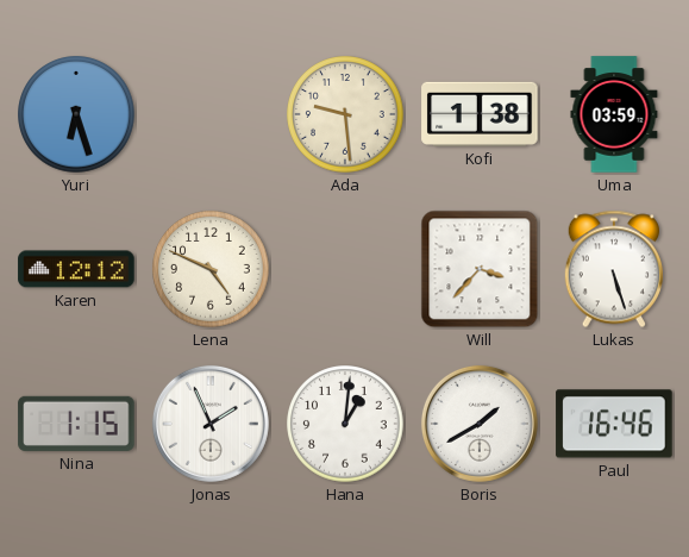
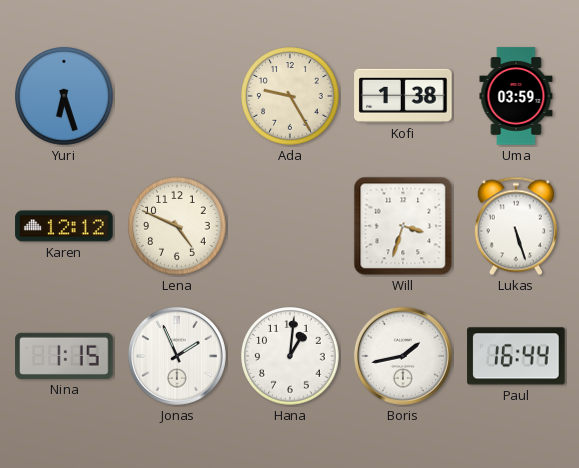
Ada: 9:29 -> 9:25
Will: 3:37 -> 3:33
Boris: 1:40 -> 1:43
Paul: 16:46 -> 16:44
